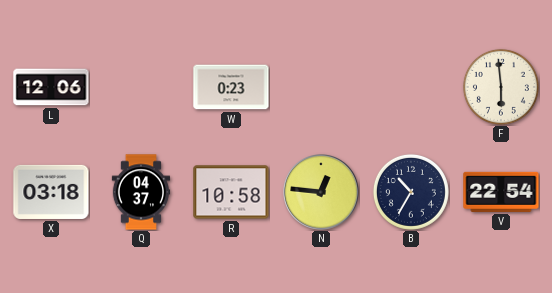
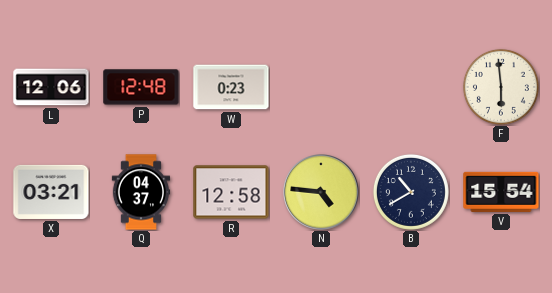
P: none -> 12:48
X: 03:18 -> 03:21
R: 10:58 -> 12:58
N: 12:46 -> 4:46
B: 10:35 -> 10:40
V: 22:54 -> 15:54
